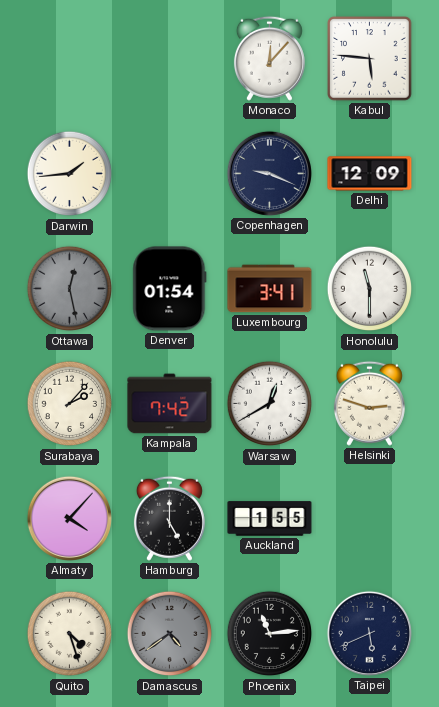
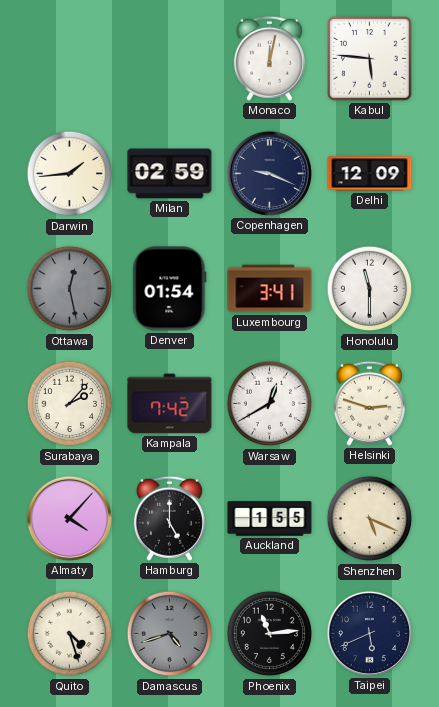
Monaco: 12:07 -> 12:02
Milan: none -> 02:59
Shenzhen: none -> 5:19
Damascus: 4:39 -> 4:42
